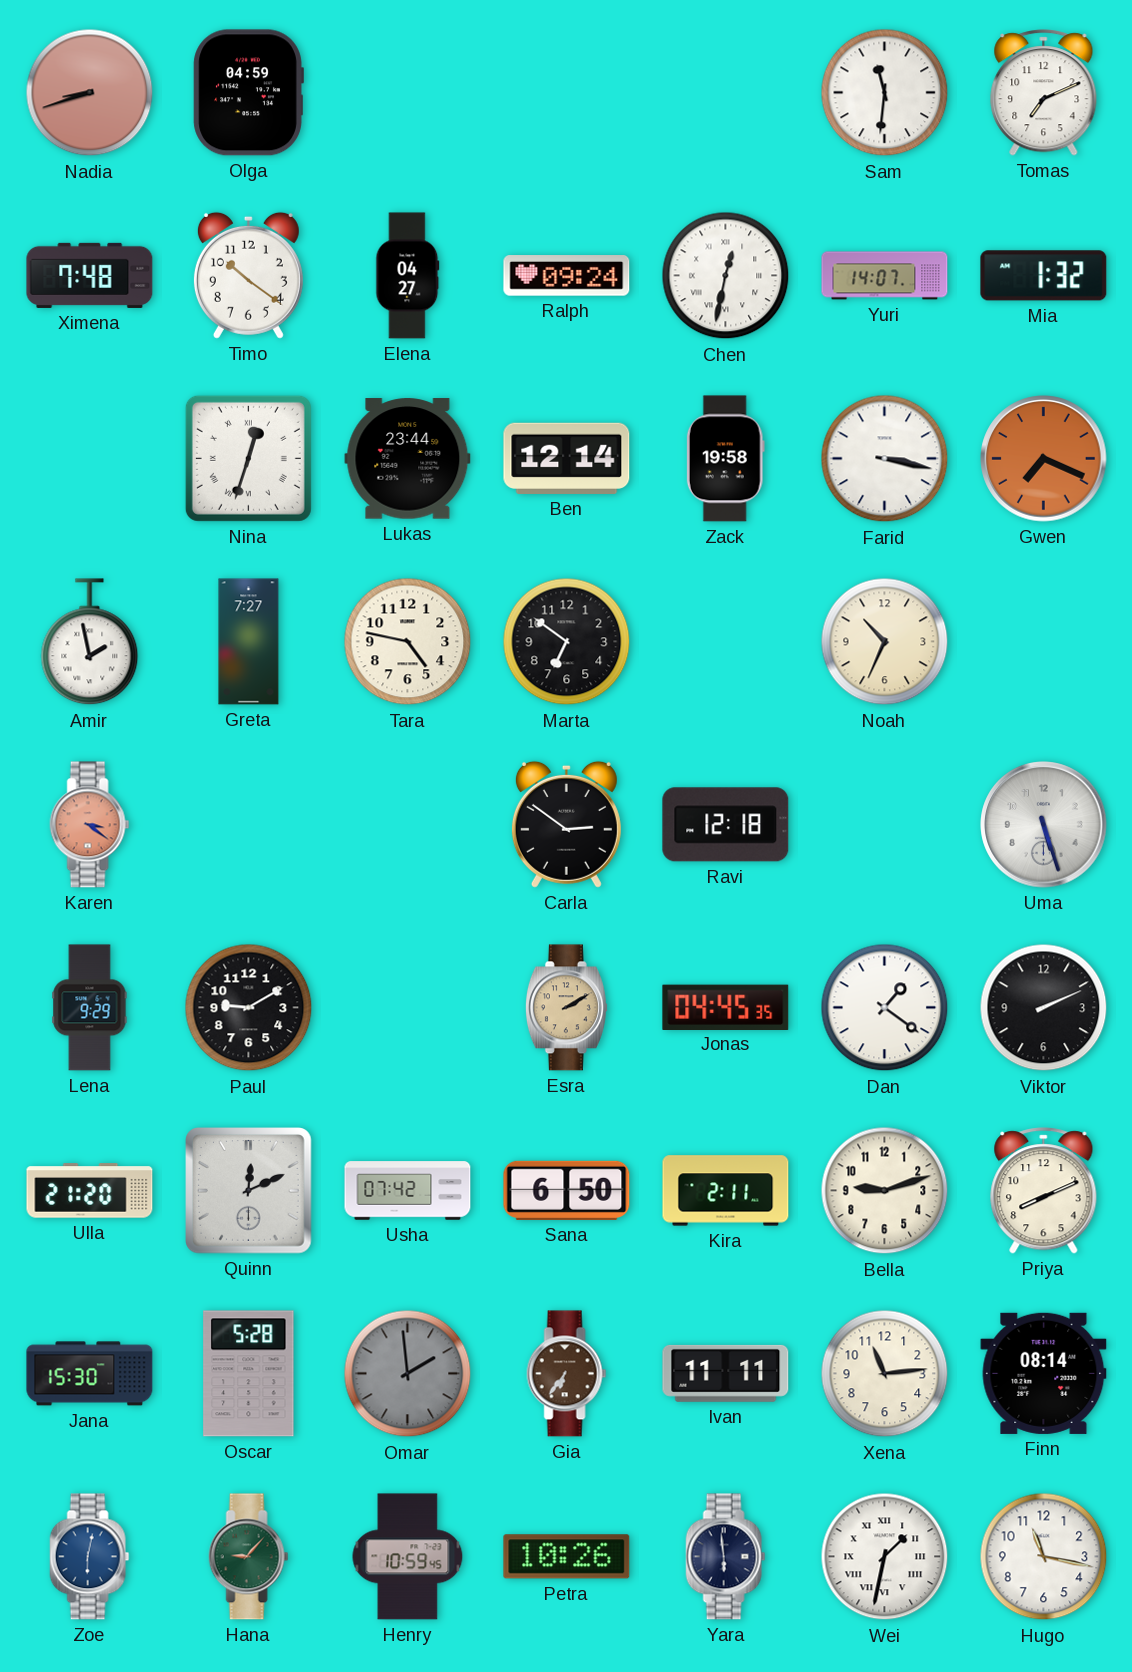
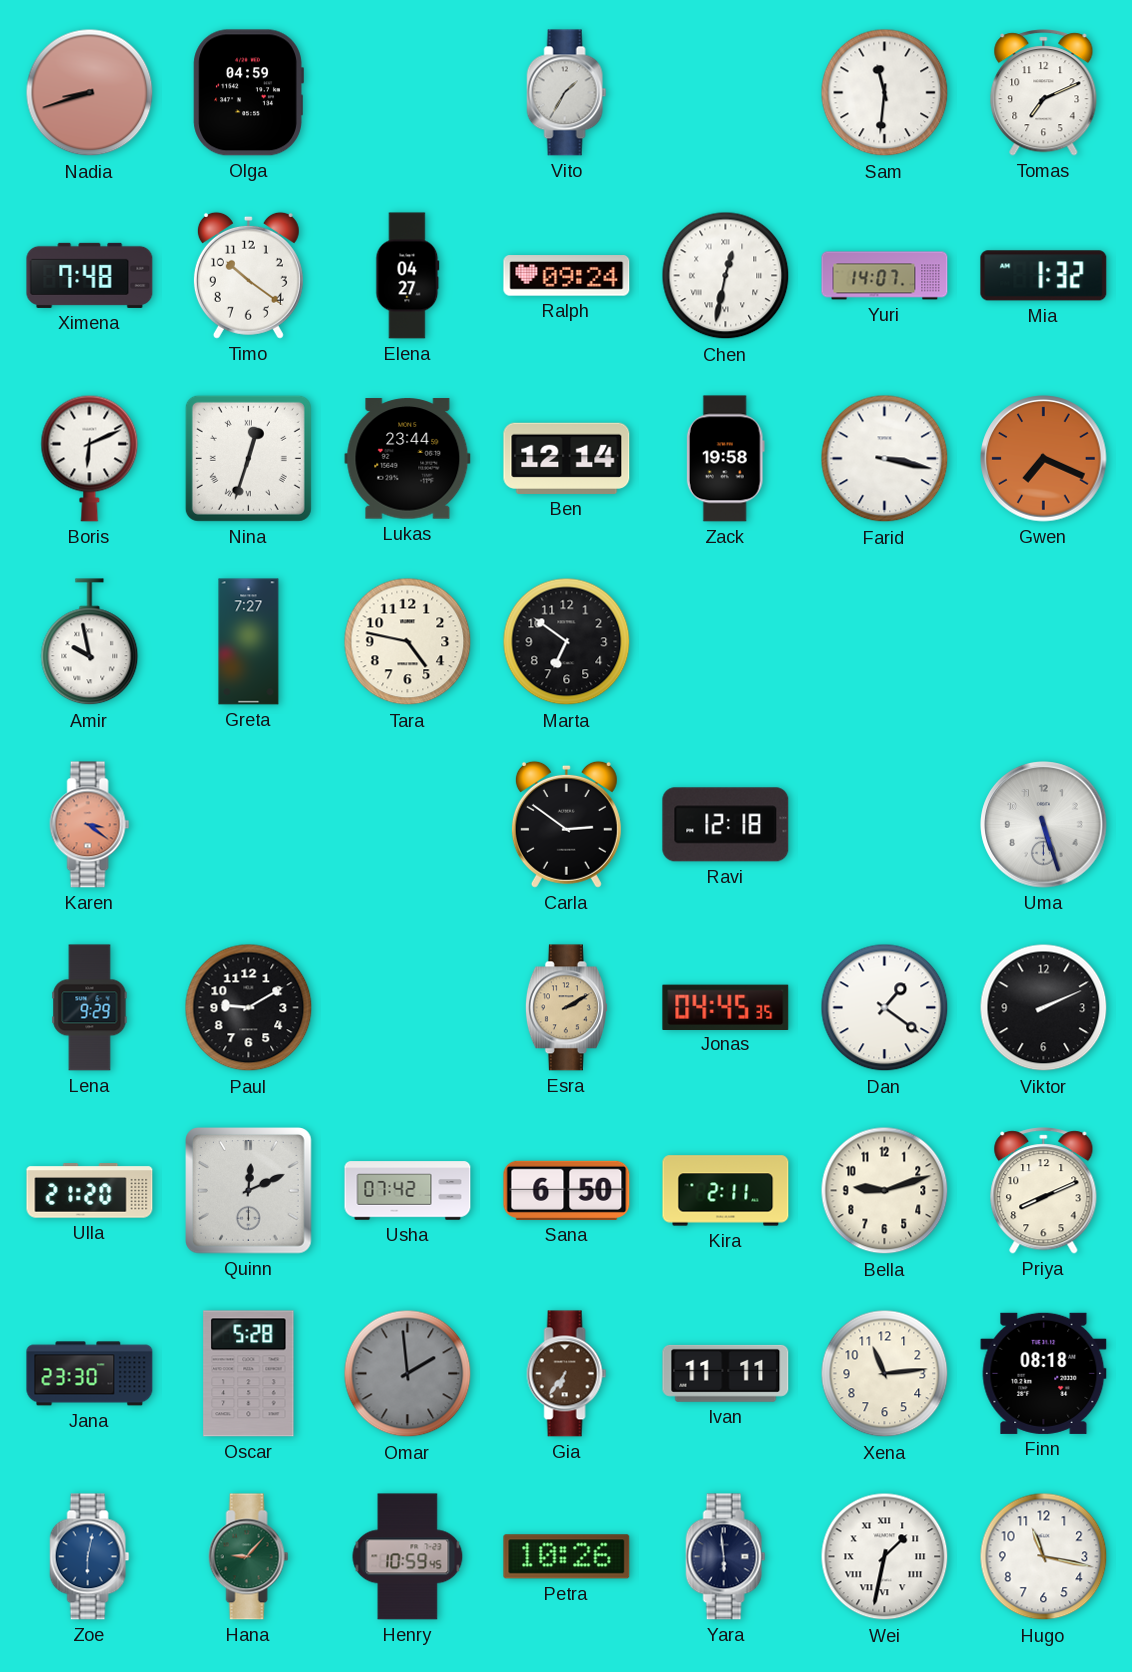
Vito: none -> 1:35
Boris: none -> 6:11
Amir: 1:58 -> 9:58
Noah: 10:34 -> none
Jana: 15:30 -> 23:30
Finn: 08:14 -> 08:18
